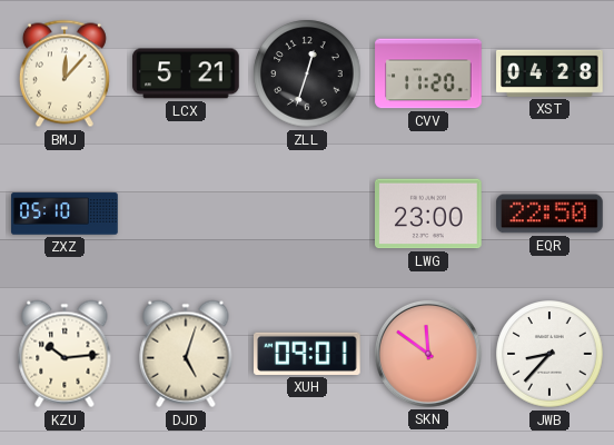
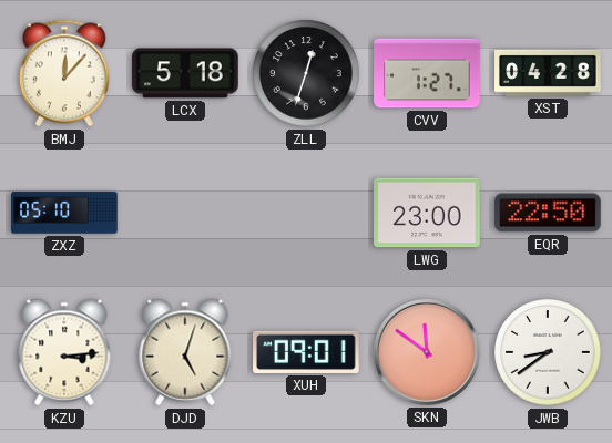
LCX: 5:21 -> 5:18
CVV: 11:20 -> 1:27
KZU: 10:14 -> 3:14
JWB: 8:37 -> 8:39
